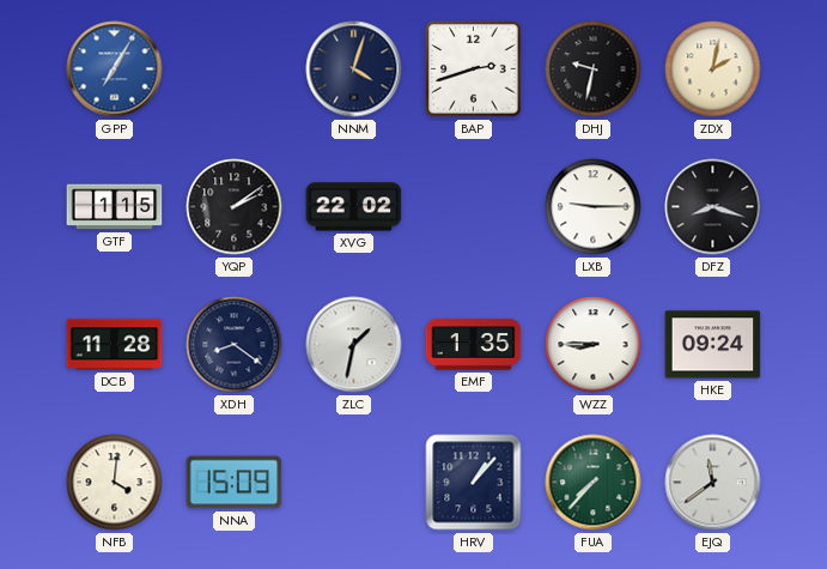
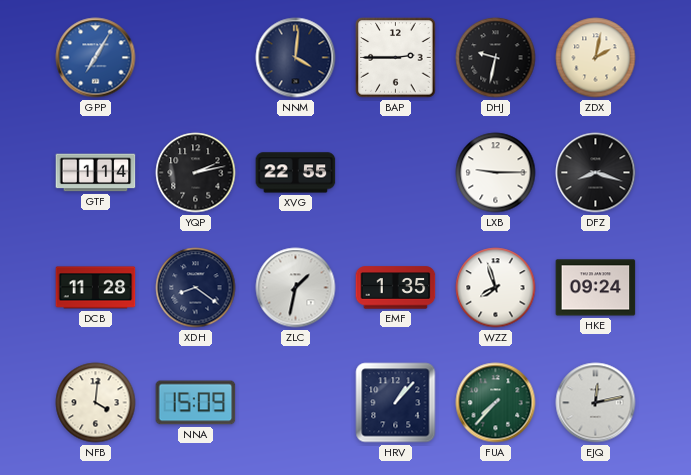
NNM: 4:03 -> 4:01
BAP: 2:42 -> 2:45
GTF: 1:15 -> 1:14
YQP: 2:09 -> 2:13
XVG: 22:02 -> 22:55
WZZ: 8:45 -> 7:57
EJQ: 11:39 -> 12:13
